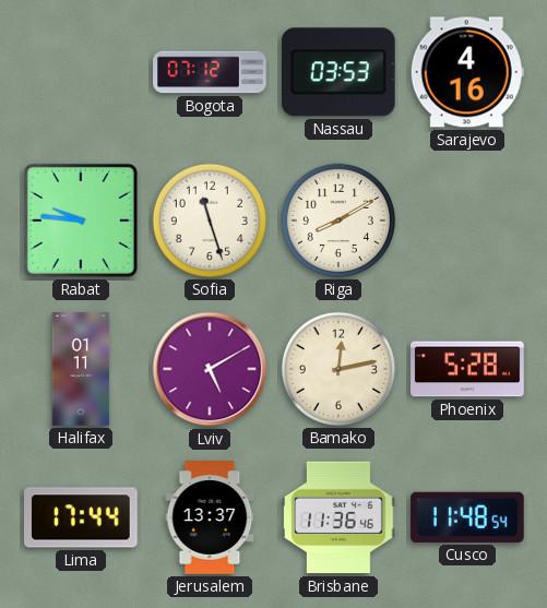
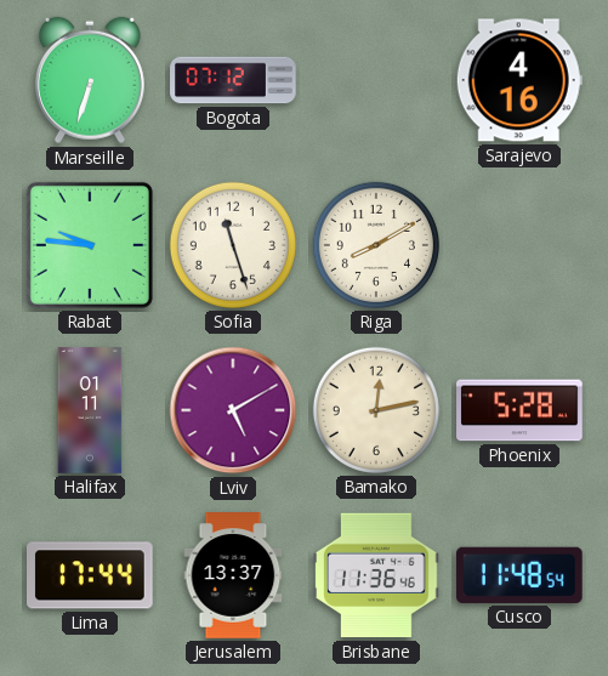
Marseille: none -> 6:33
Nassau: 03:53 -> none
